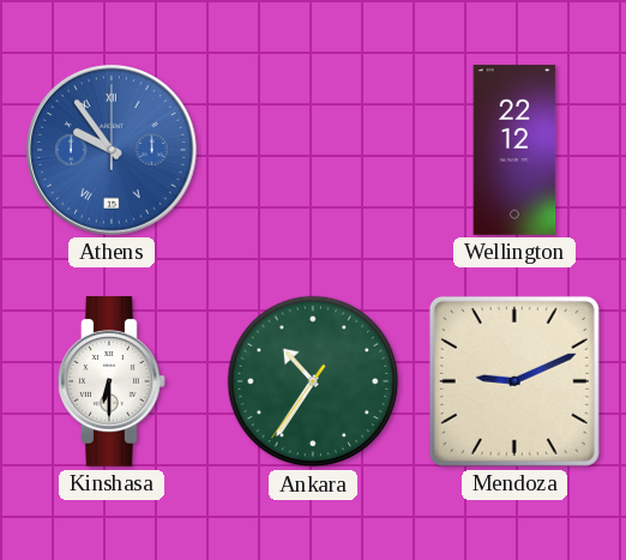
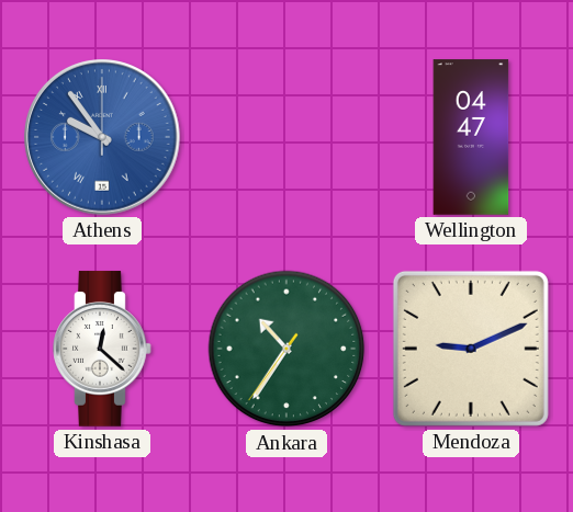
Wellington: 22:12 -> 04:47
Kinshasa: 6:30 -> 12:22
